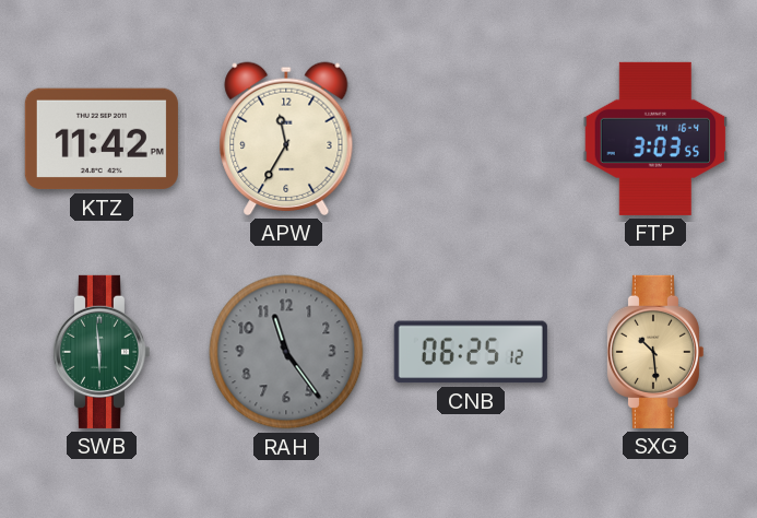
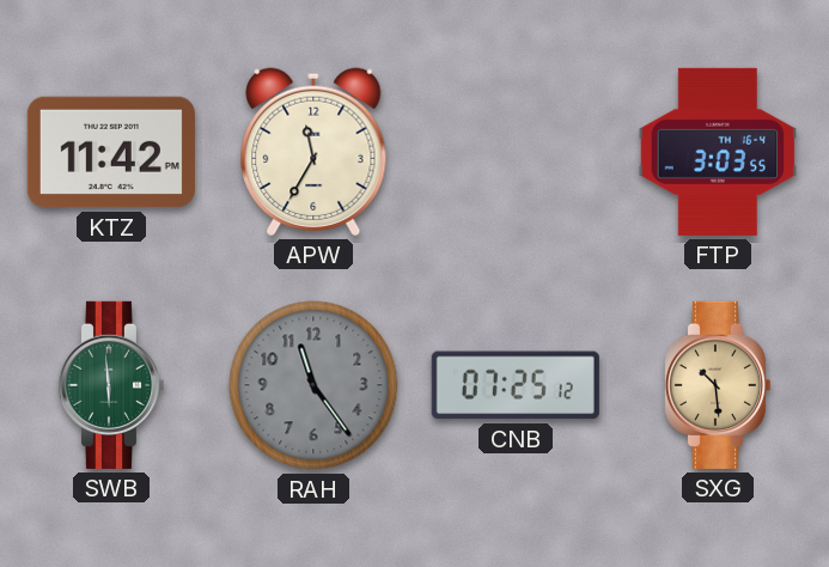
CNB: 06:25 -> 07:25
